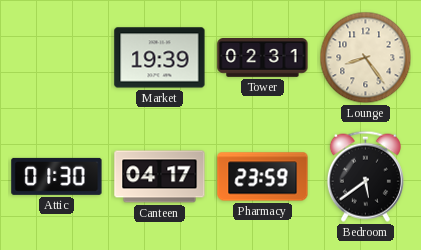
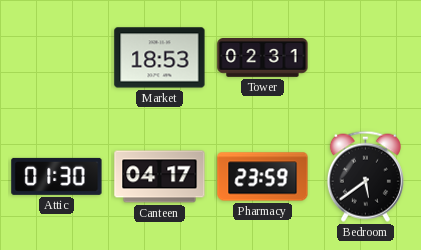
Market: 19:39 -> 18:53
Lounge: 8:24 -> none
